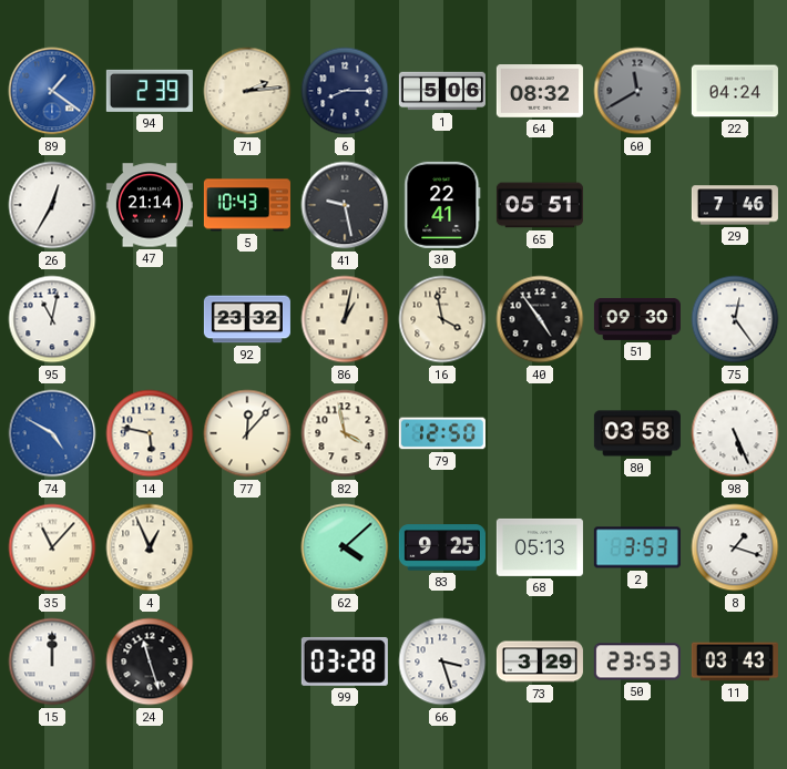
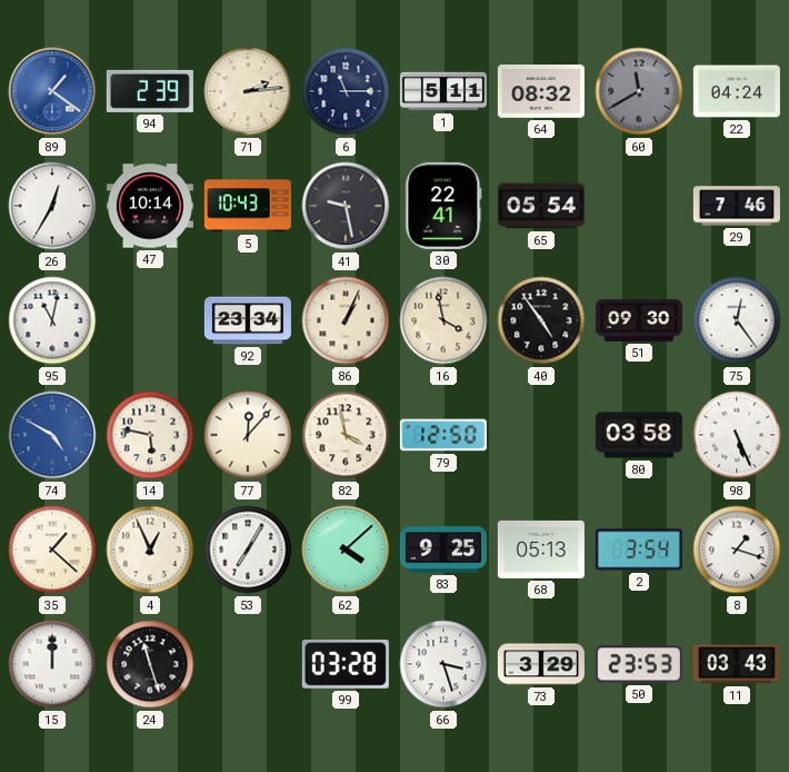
6: 8:15 -> 11:15
1: 5:06 -> 5:11
47: 21:14 -> 10:14
65: 05:51 -> 05:54
92: 23:32 -> 23:34
86: 1:02 -> 1:04
35: 11:07 -> 1:22
53: none -> 7:05
2: 3:53 -> 3:54
